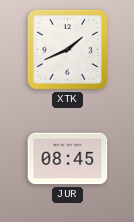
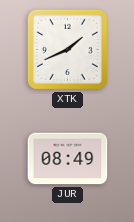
JUR: 08:45 -> 08:49
